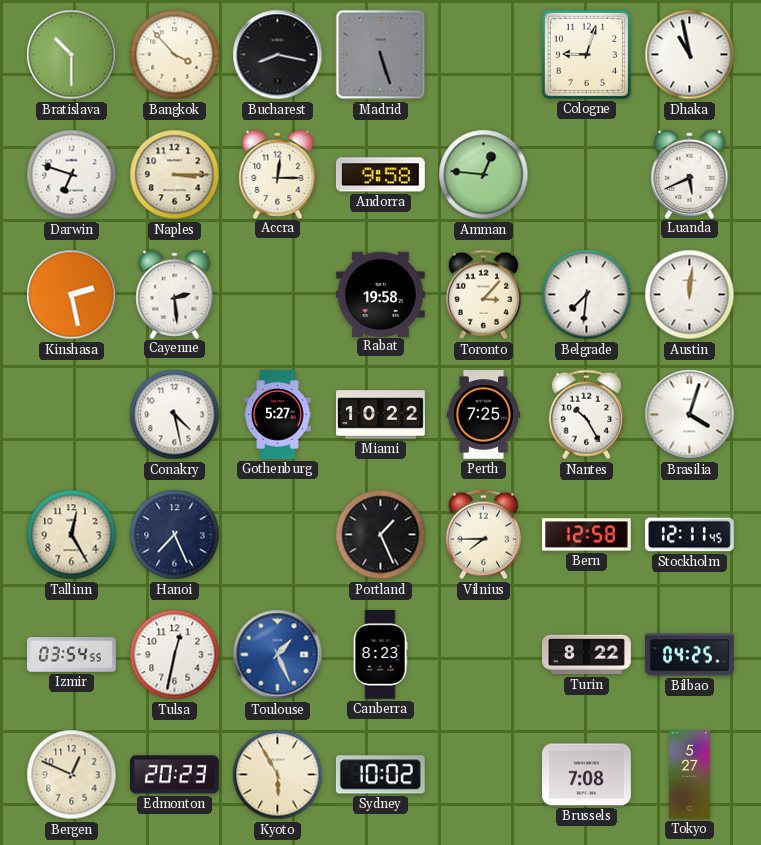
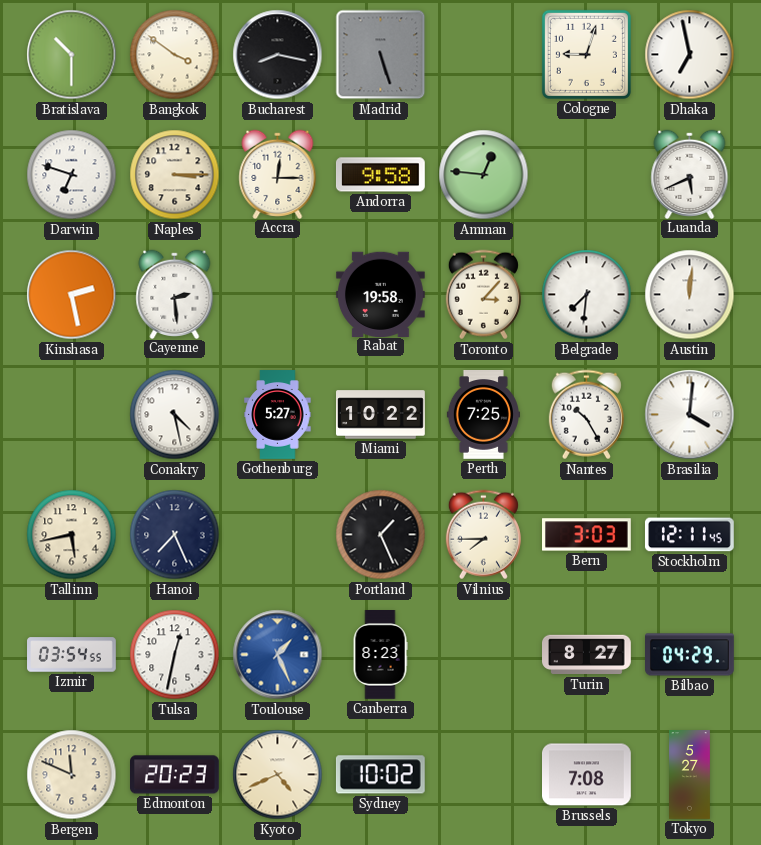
Bangkok: 3:53 -> 3:51
Dhaka: 10:58 -> 6:58
Brasilia: 4:03 -> 4:01
Tallinn: 12:25 -> 5:43
Bern: 12:58 -> 3:03
Turin: 8:22 -> 8:27
Bilbao: 04:25 -> 04:29
Bergen: 12:49 -> 11:49
Kyoto: 5:55 -> 4:41
